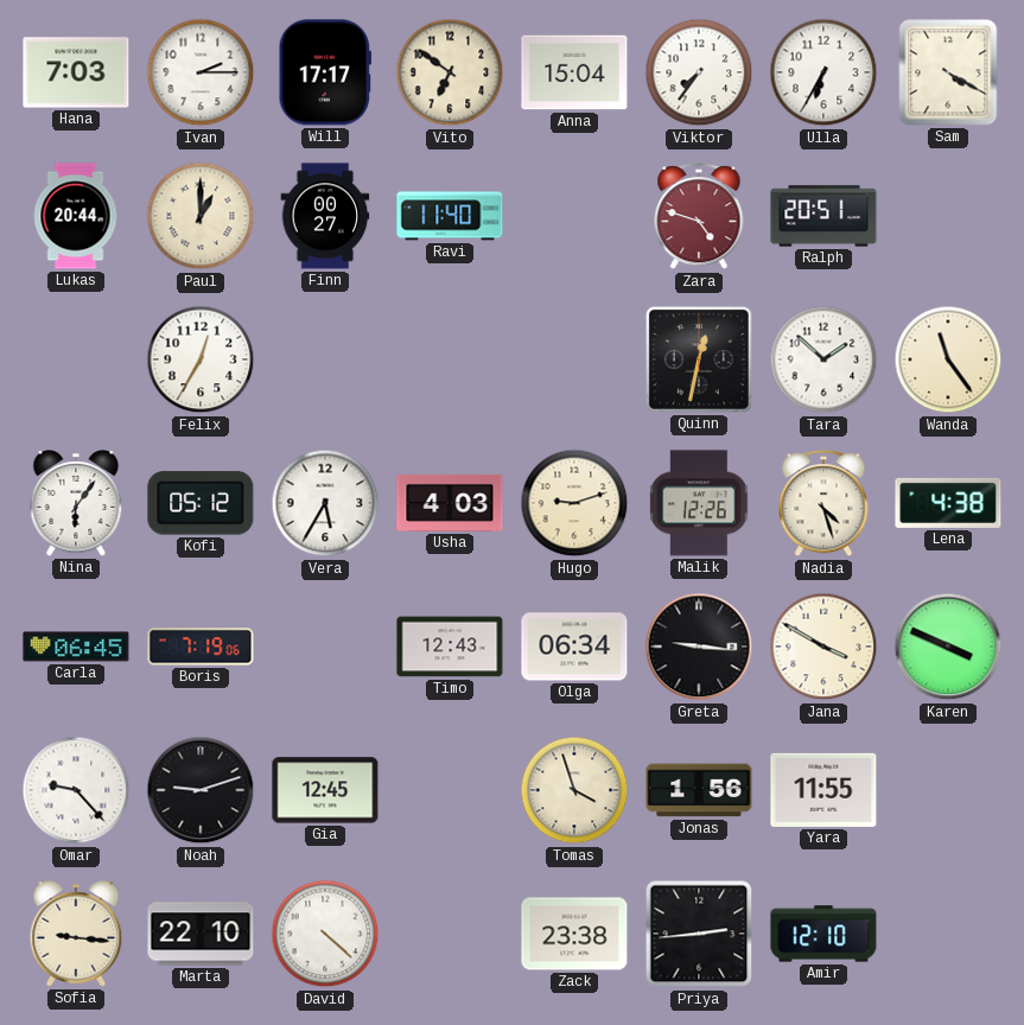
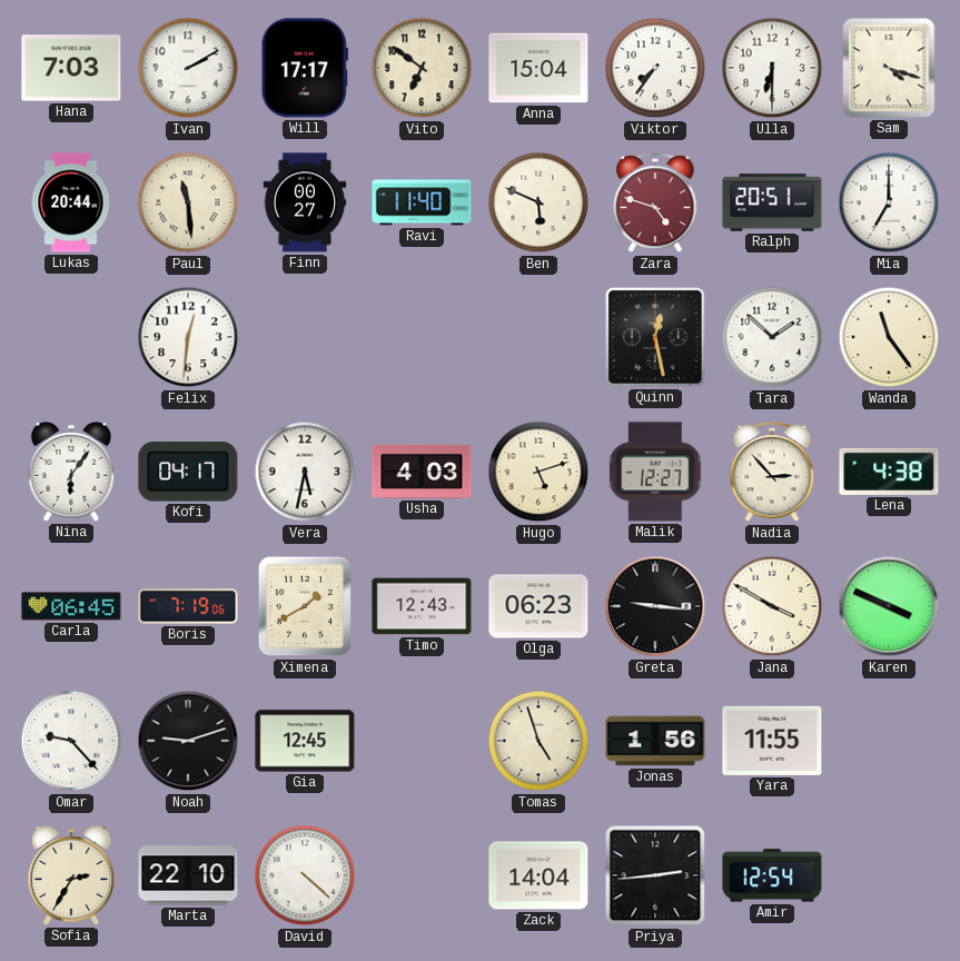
Ivan: 2:15 -> 2:10
Ulla: 6:35 -> 6:30
Sam: 4:20 -> 4:18
Paul: 1:00 -> 11:29
Ben: none -> 5:49
Mia: none -> 7:00
Felix: 12:35 -> 12:31
Quinn: 12:32 -> 12:28
Kofi: 05:12 -> 04:17
Vera: 5:35 -> 5:32
Hugo: 9:12 -> 5:12
Malik: 12:26 -> 12:27
Nadia: 4:27 -> 2:53
Ximena: none -> 1:40
Olga: 06:34 -> 06:23
Tomas: 3:57 -> 4:57
Sofia: 9:16 -> 2:35
Zack: 23:38 -> 14:04
Amir: 12:10 -> 12:54
